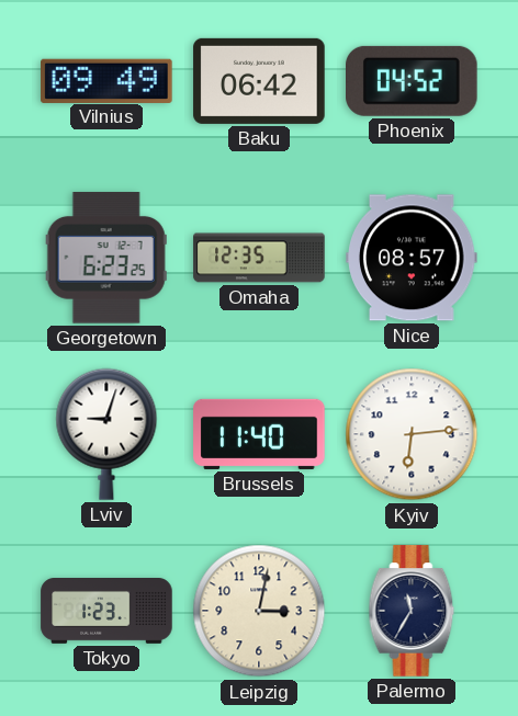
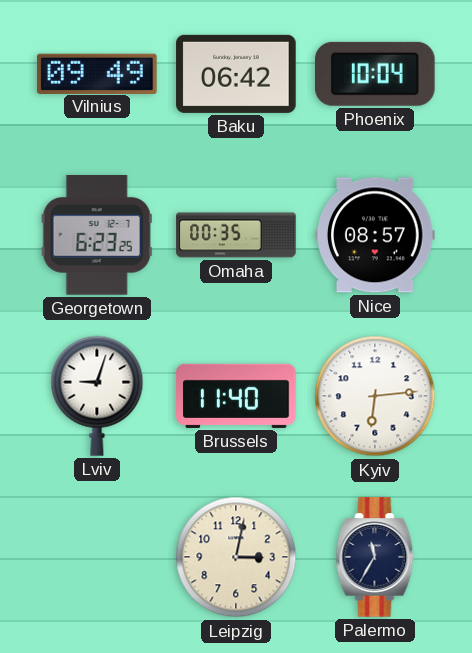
Phoenix: 04:52 -> 10:04
Omaha: 12:35 -> 00:35
Tokyo: 1:23 -> none
